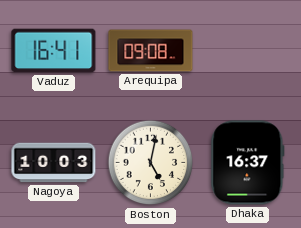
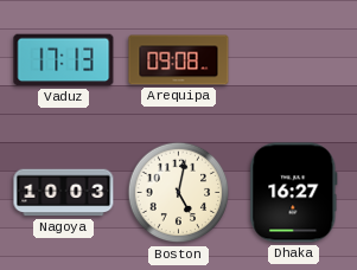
Vaduz: 16:41 -> 17:13
Dhaka: 16:37 -> 16:27
